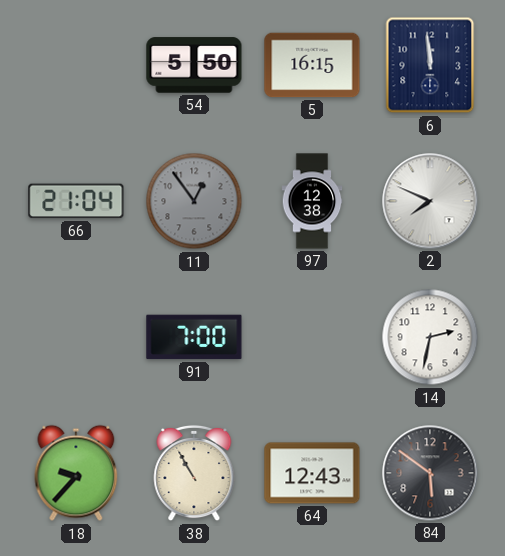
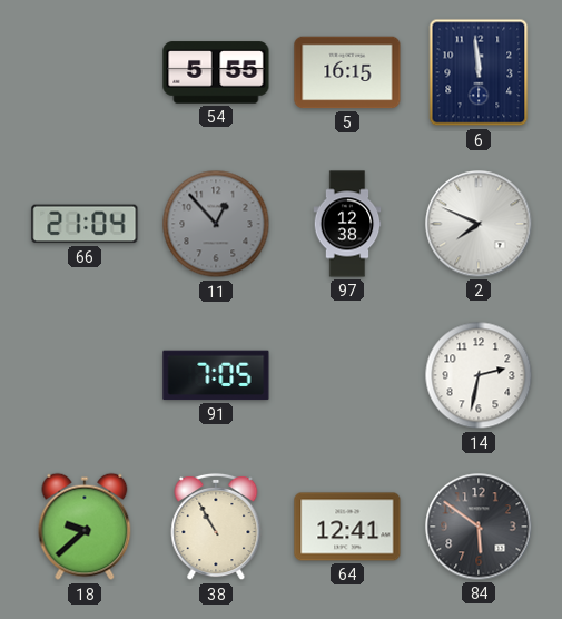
54: 5:50 -> 5:55
11: 12:54 -> 12:53
91: 7:00 -> 7:05
18: 9:37 -> 9:38
64: 12:43 -> 12:41
